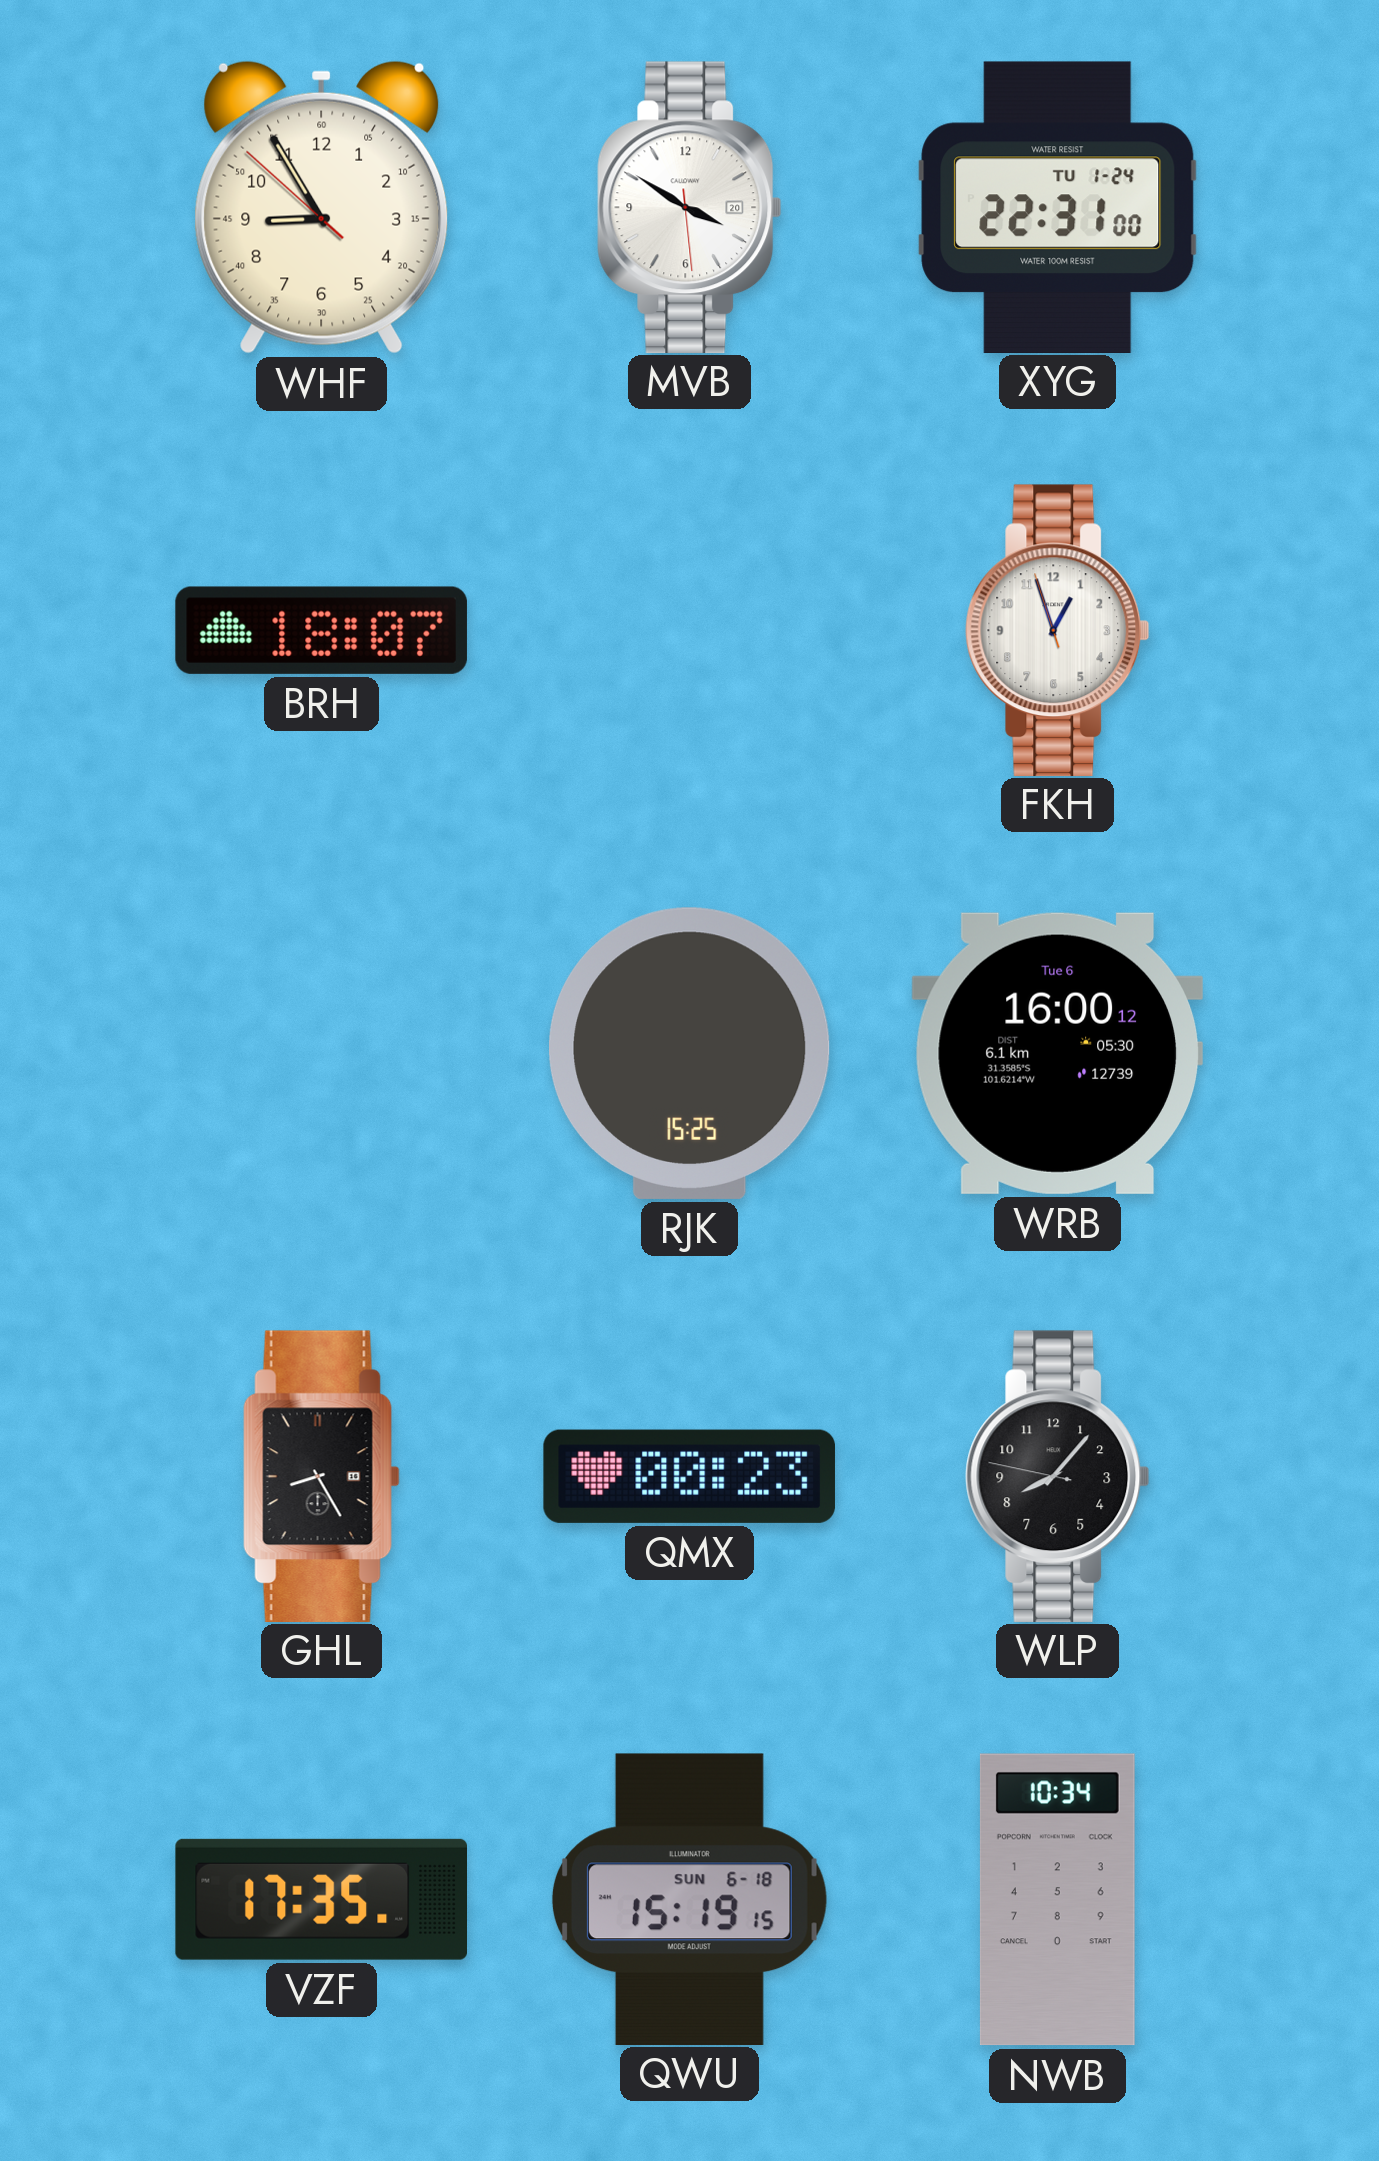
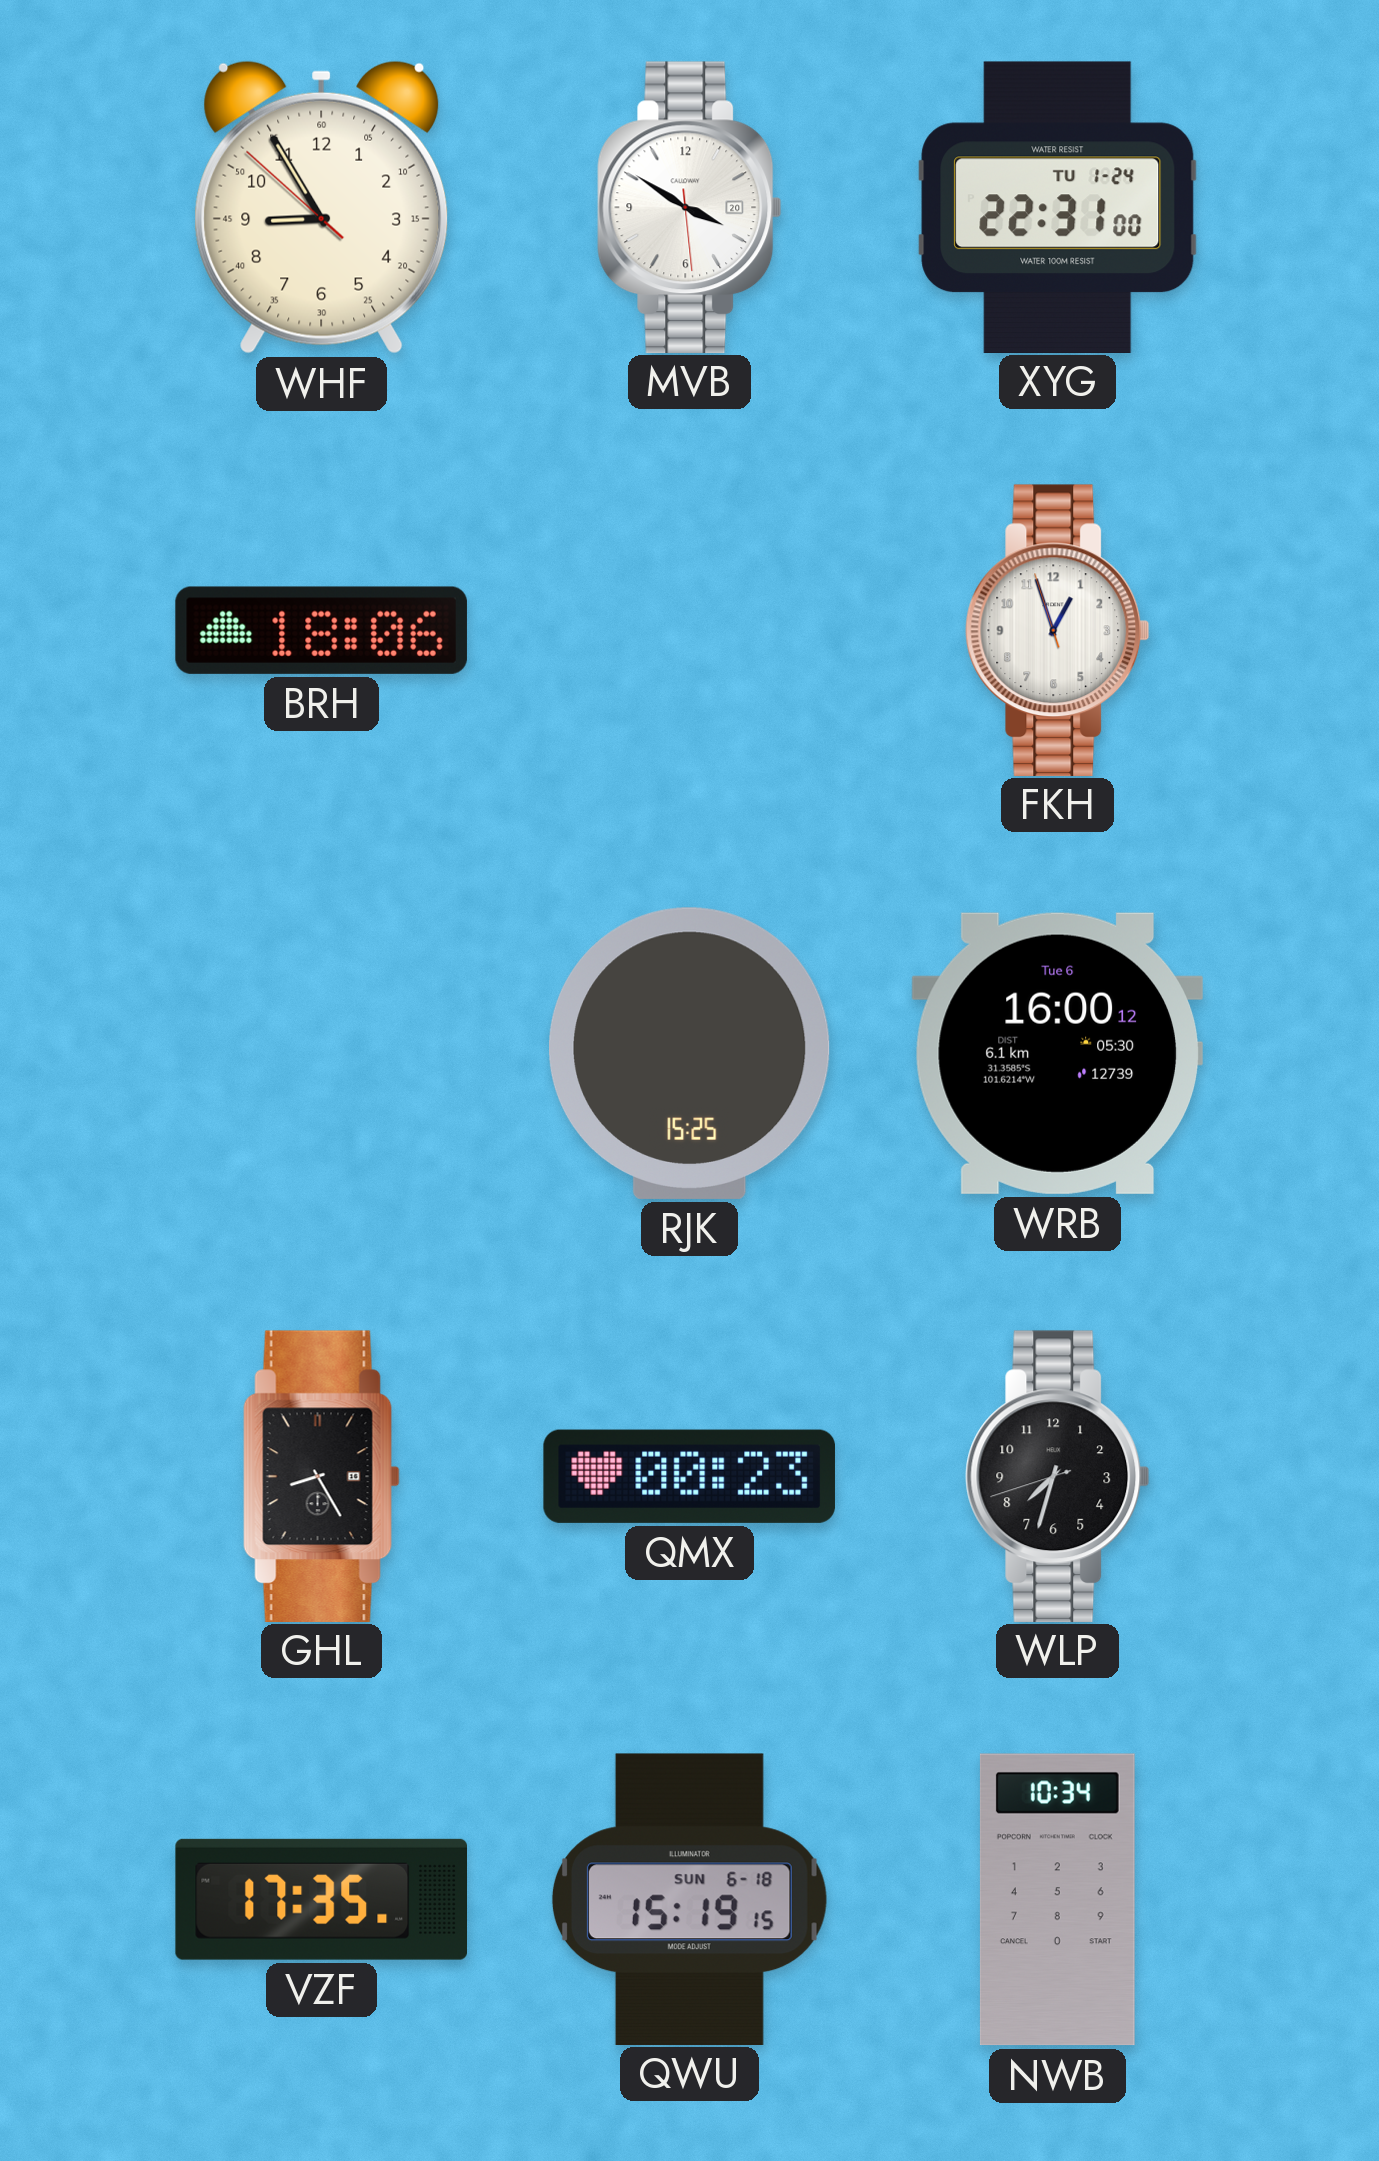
BRH: 18:07 -> 18:06
WLP: 8:06 -> 7:32
